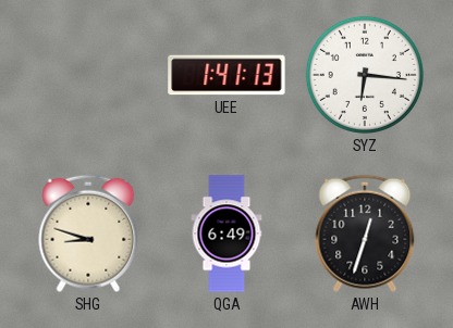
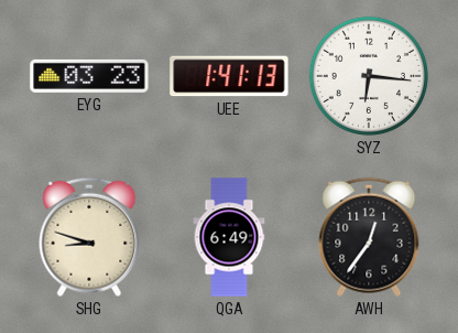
EYG: none -> 03:23
AWH: 12:33 -> 12:36
